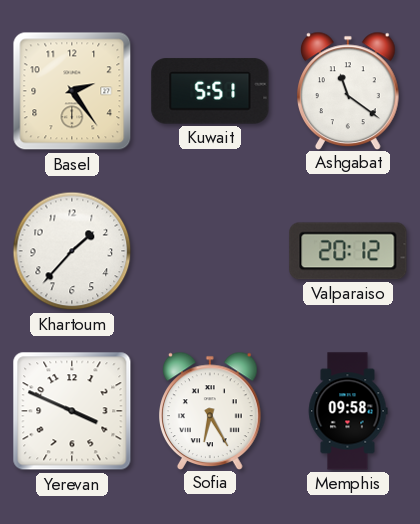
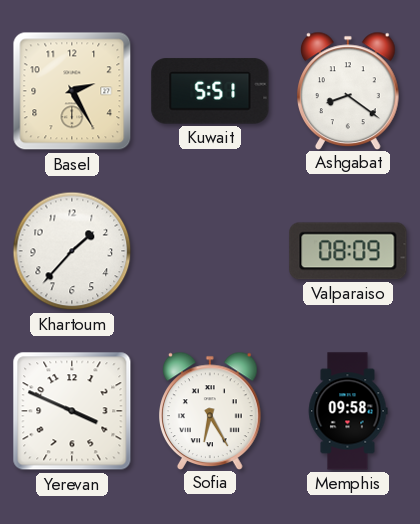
Basel: 2:24 -> 2:25
Ashgabat: 11:21 -> 8:21
Valparaiso: 20:12 -> 08:09
